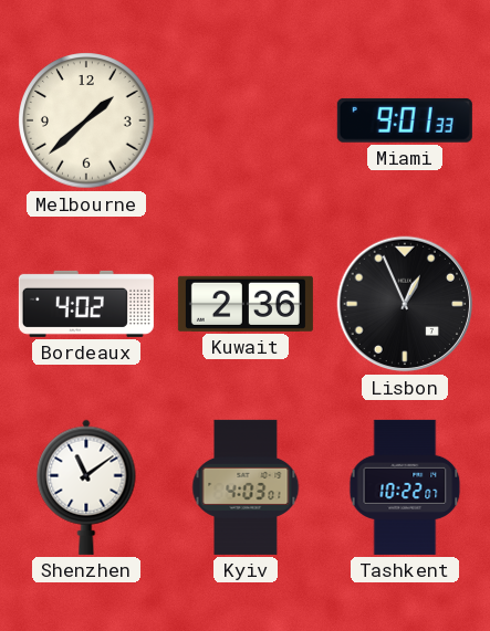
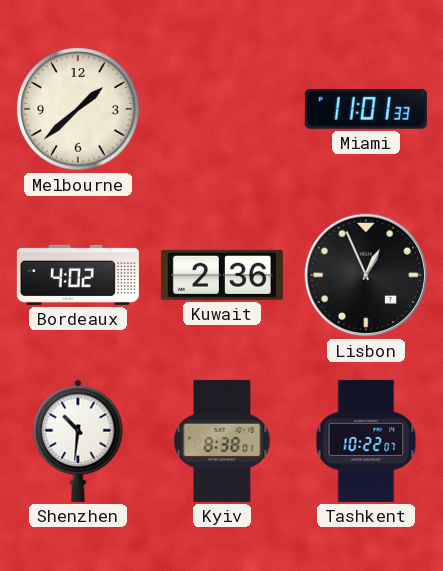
Miami: 9:01 -> 11:01
Shenzhen: 11:09 -> 10:31
Kyiv: 4:03 -> 8:38
